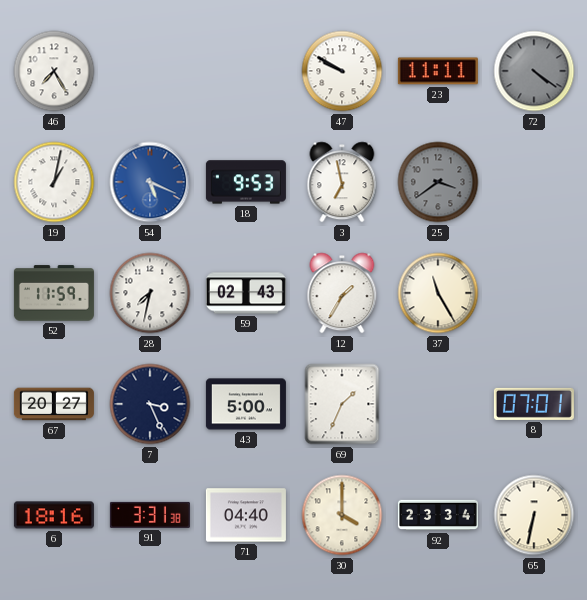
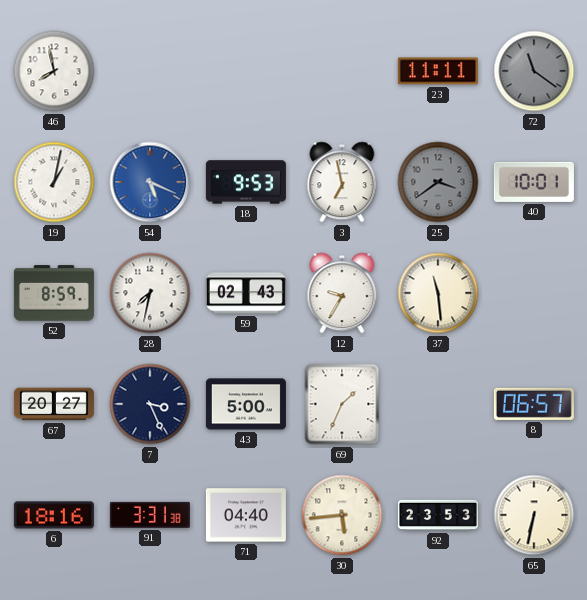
46: 7:25 -> 7:58
47: 9:50 -> none
72: 4:21 -> 11:21
40: none -> 10:01
52: 11:59 -> 8:59
12: 1:35 -> 9:35
37: 11:25 -> 11:29
8: 07:01 -> 06:57
30: 4:00 -> 5:44
92: 23:34 -> 23:53
